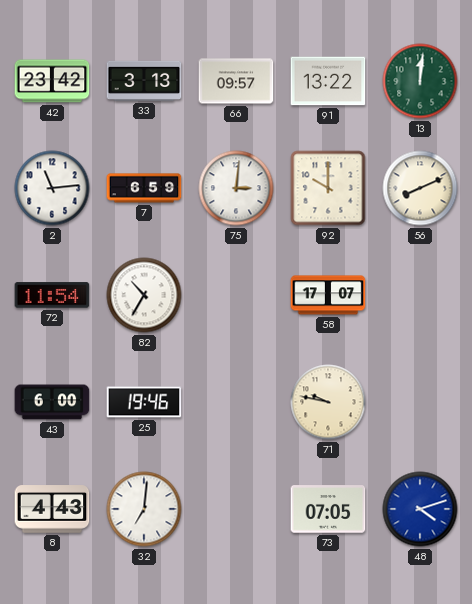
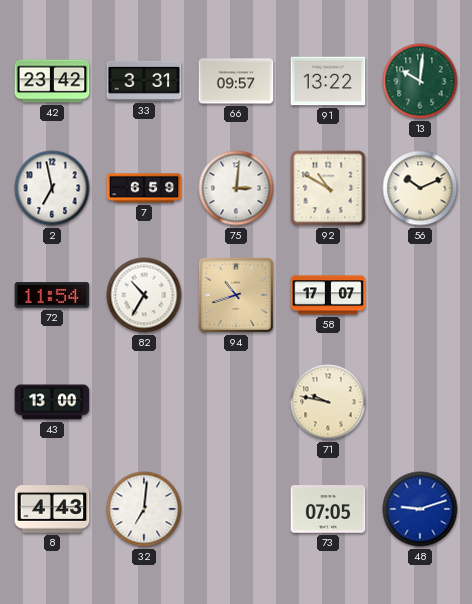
33: 3:13 -> 3:31
13: 12:01 -> 10:01
2: 11:14 -> 6:58
92: 10:00 -> 10:50
56: 8:11 -> 10:11
94: none -> 10:42
43: 6:00 -> 13:00
25: 19:46 -> none
48: 4:12 -> 9:12
